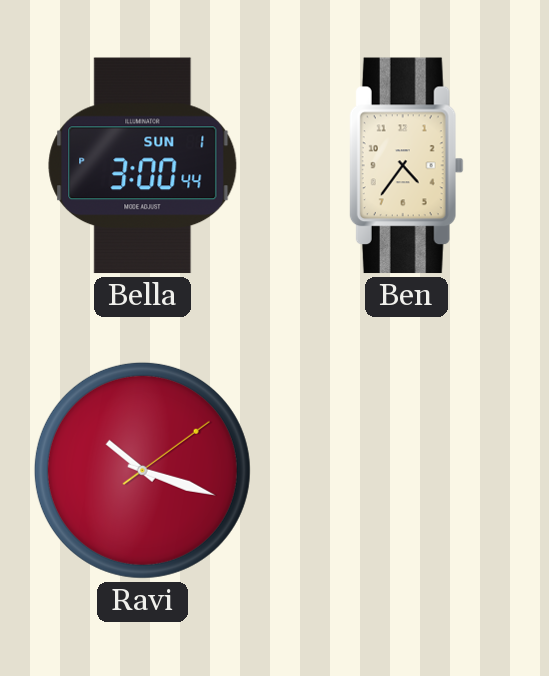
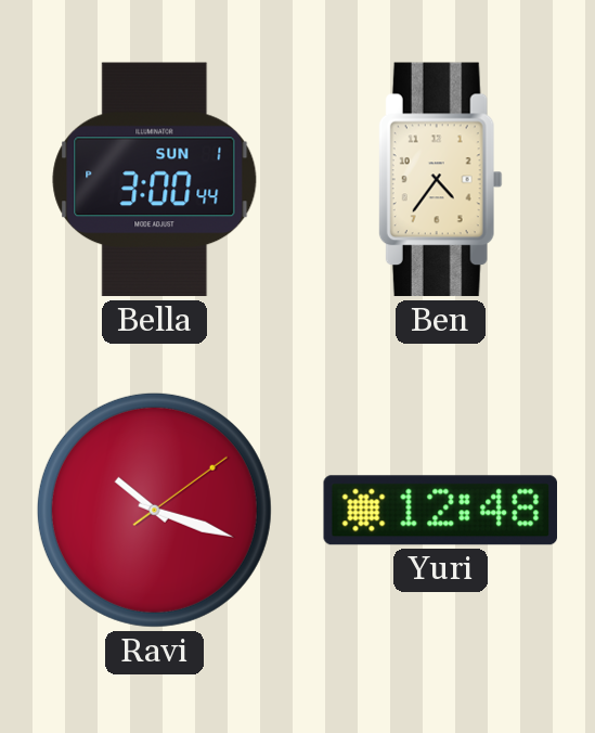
Yuri: none -> 12:48
